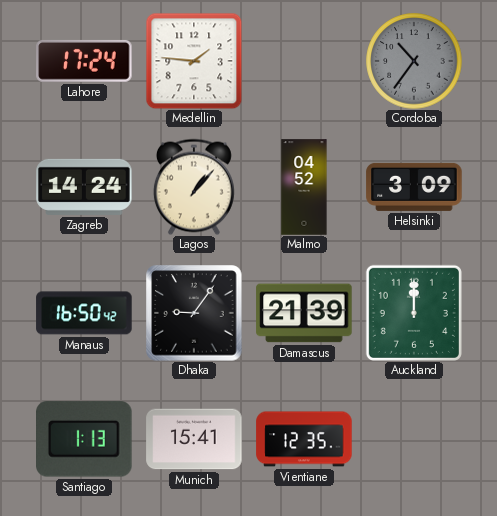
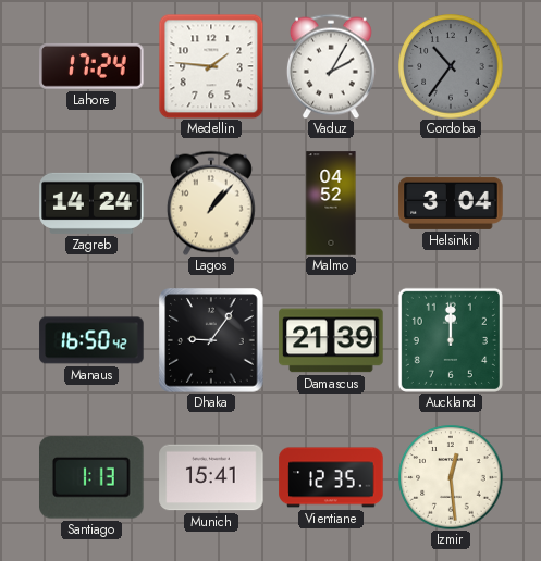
Vaduz: none -> 2:05
Helsinki: 3:09 -> 3:04
Izmir: none -> 12:29
